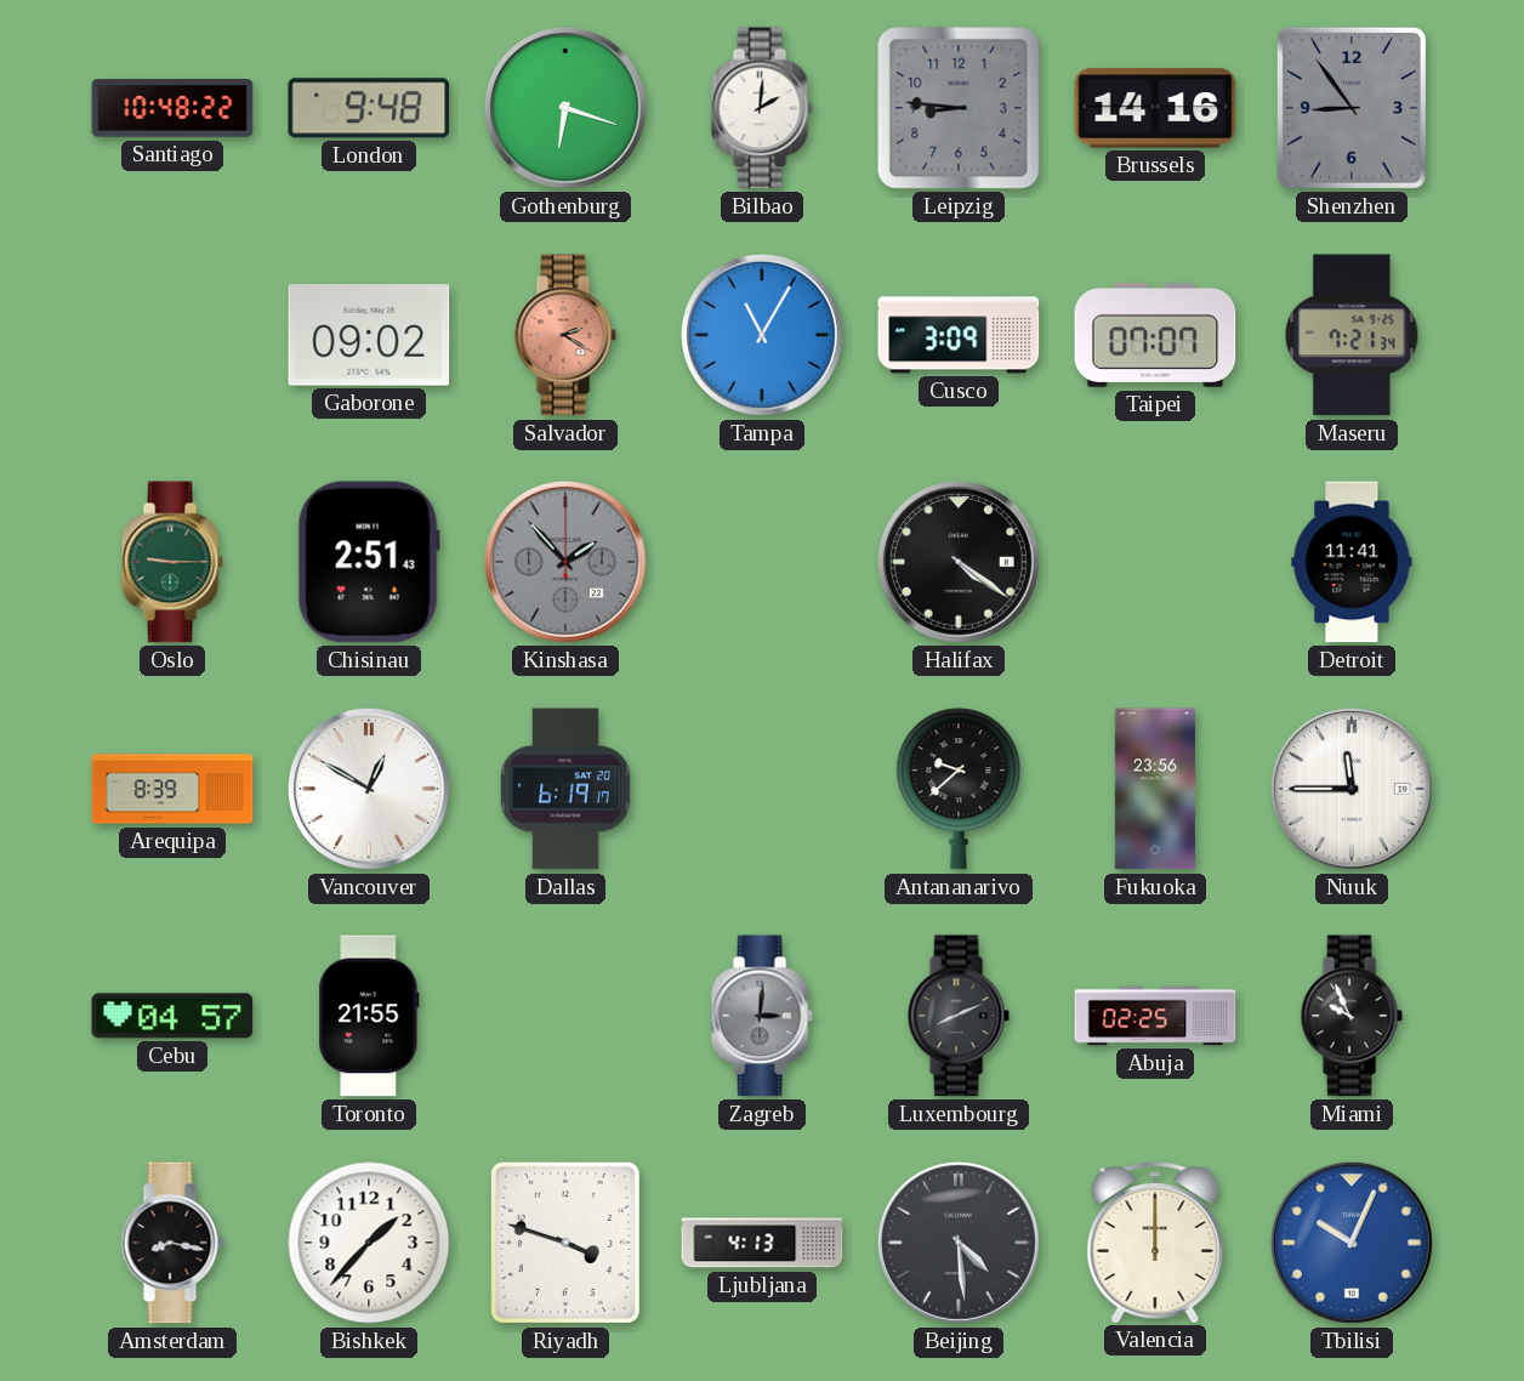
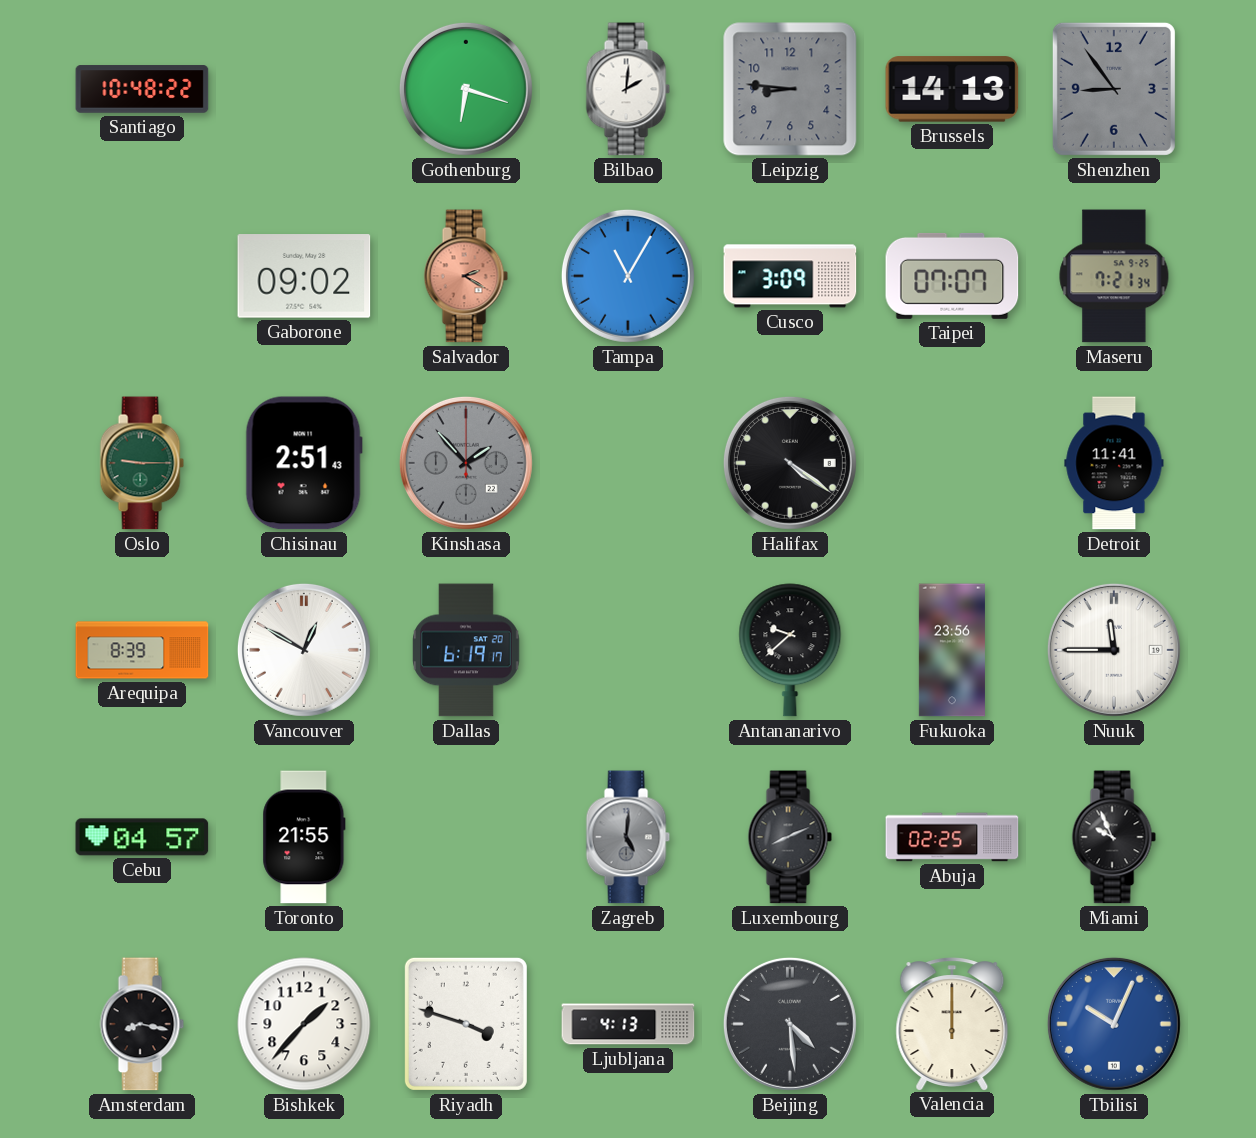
London: 9:48 -> none
Brussels: 14:16 -> 14:13
Zagreb: 3:01 -> 5:01
